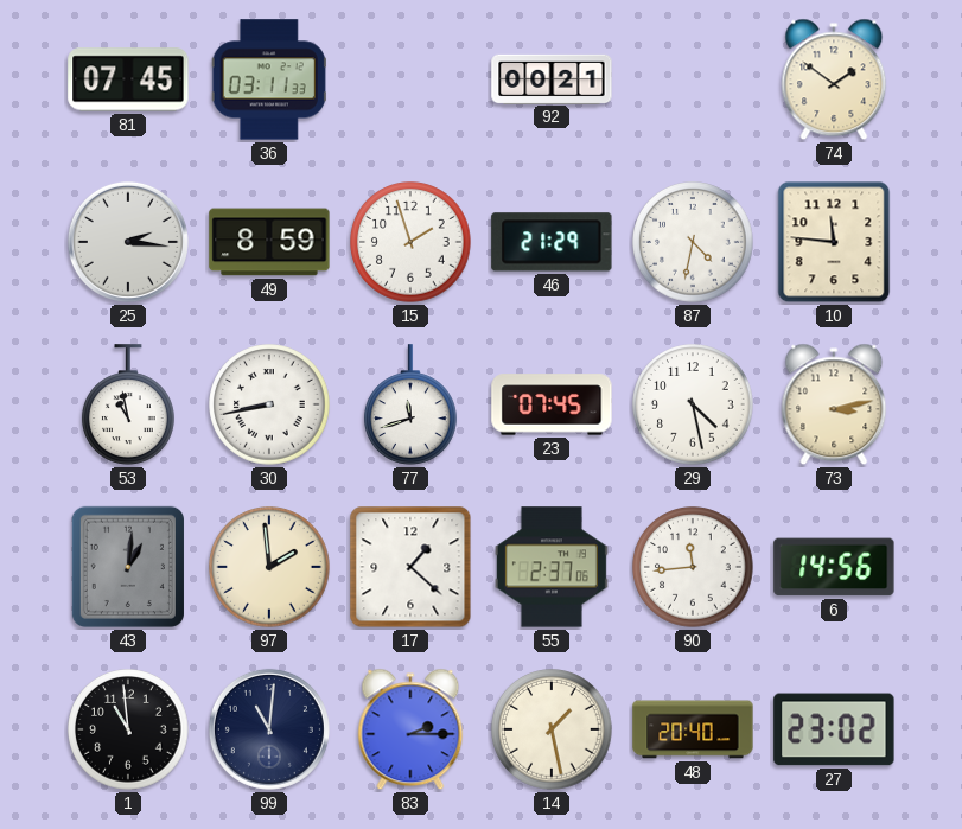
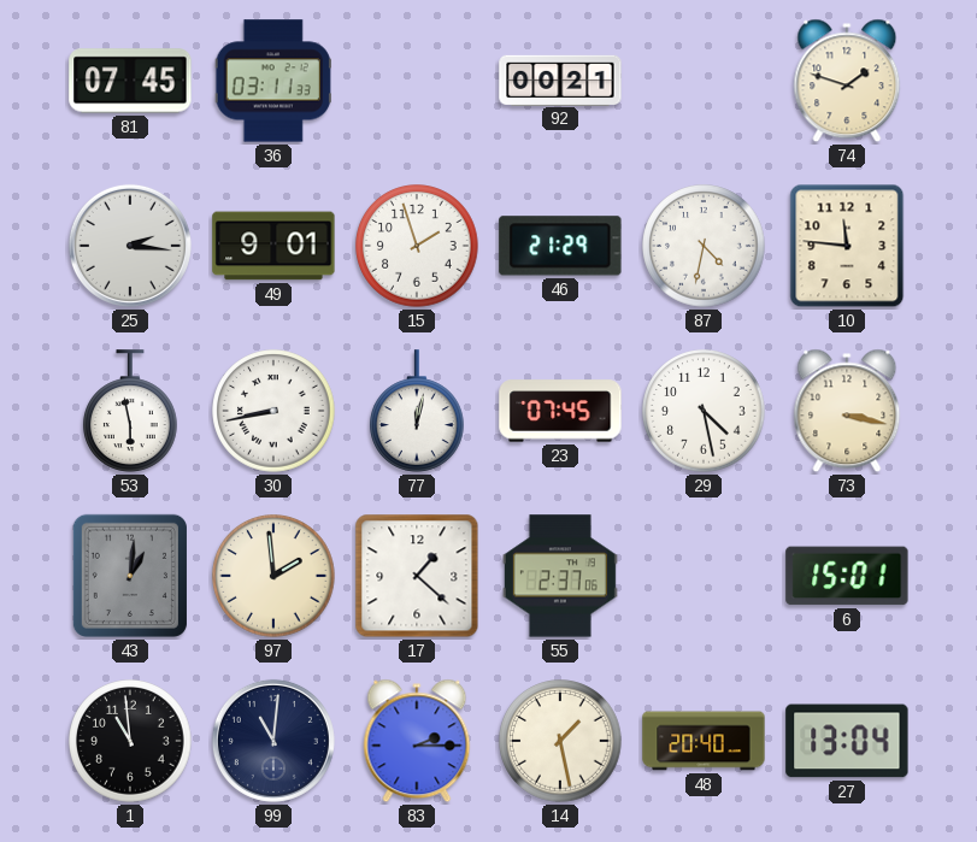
74: 1:51 -> 1:48
49: 8:59 -> 9:01
53: 10:58 -> 5:58
77: 11:42 -> 12:02
73: 3:13 -> 3:17
90: 11:44 -> none
6: 14:56 -> 15:01
27: 23:02 -> 13:04
